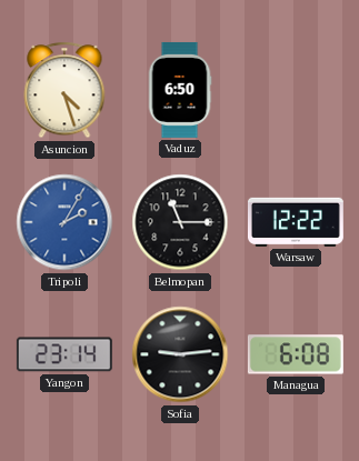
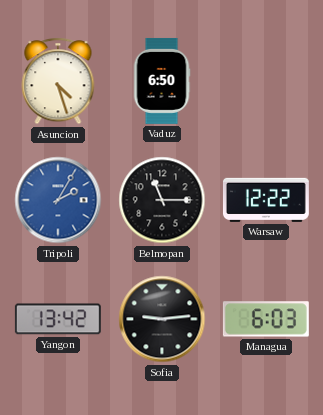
Yangon: 23:14 -> 13:42
Managua: 6:08 -> 6:03
